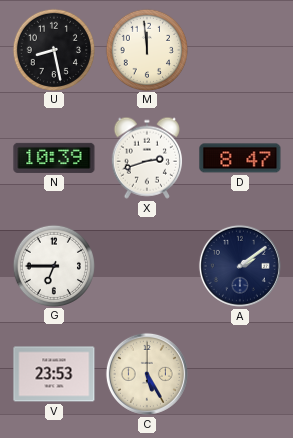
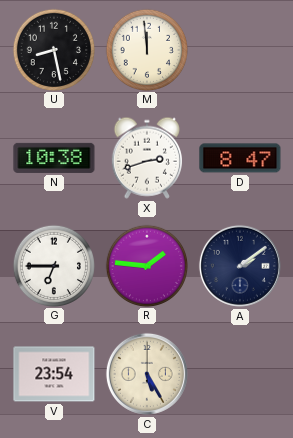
N: 10:39 -> 10:38
R: none -> 1:46
V: 23:53 -> 23:54
